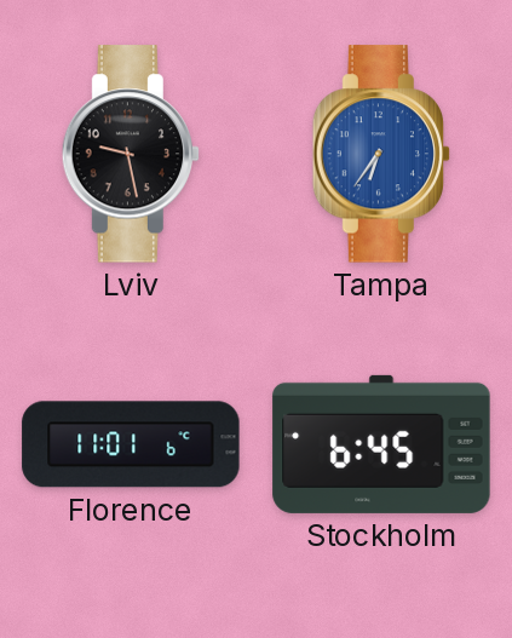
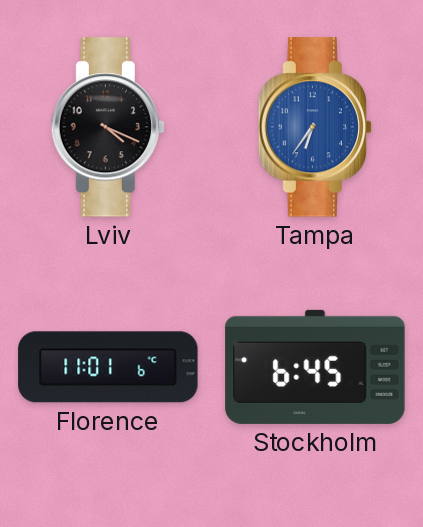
Lviv: 9:28 -> 4:19
